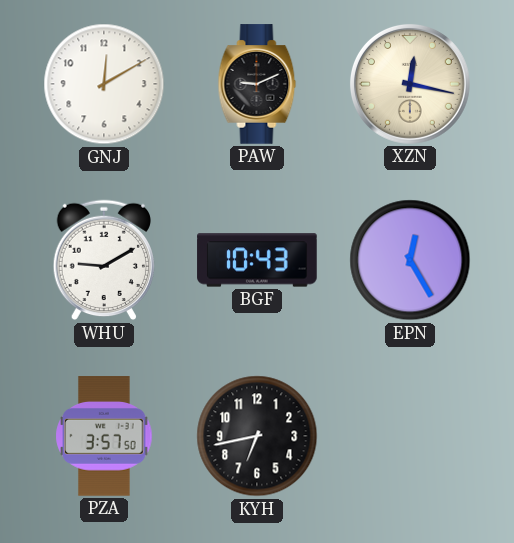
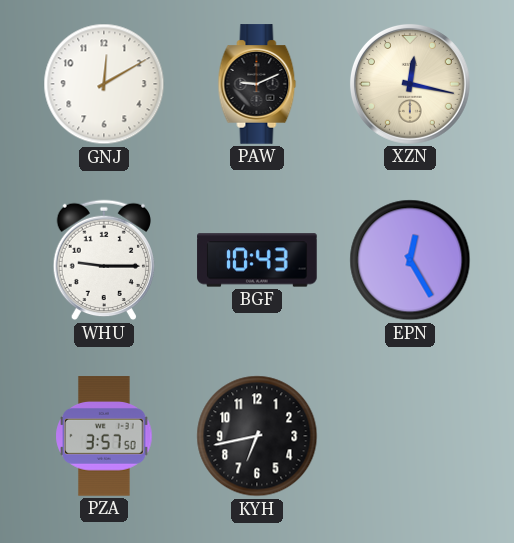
WHU: 9:10 -> 9:15
